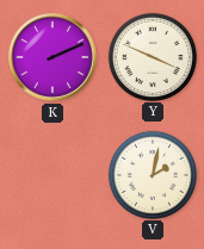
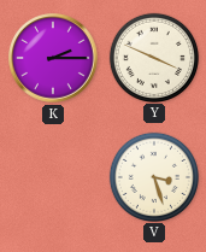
K: 2:11 -> 2:15
V: 2:02 -> 3:27
